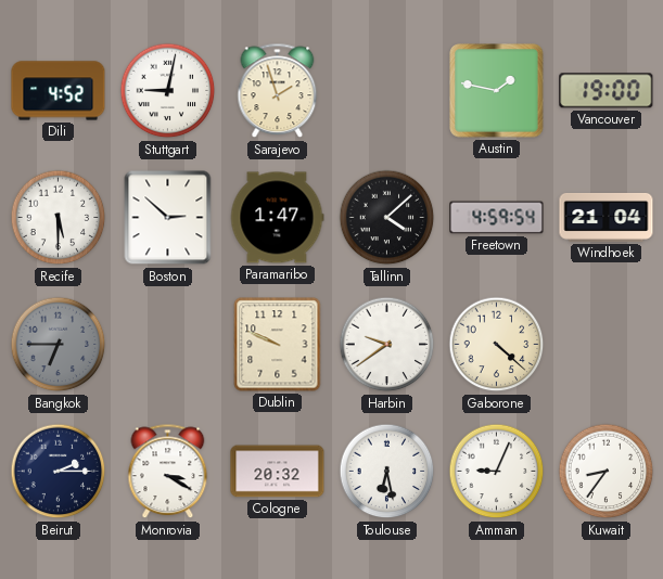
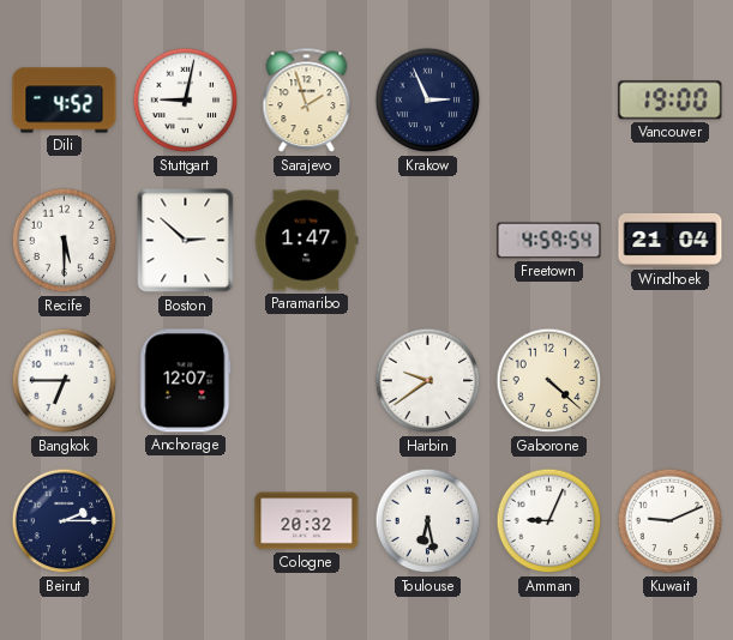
Krakow: none -> 2:56
Austin: 1:47 -> none
Tallinn: 4:08 -> none
Bangkok dial: grey -> white
Anchorage: none -> 12:07
Dublin: 9:49 -> none
Monrovia: 3:20 -> none
Kuwait: 8:36 -> 9:11
